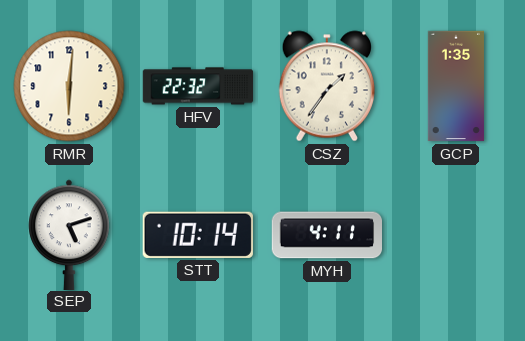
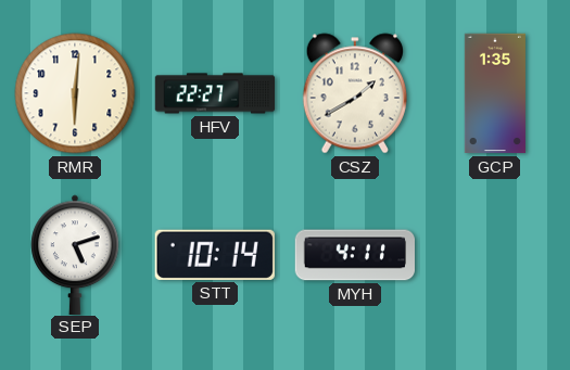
HFV: 22:32 -> 22:27
CSZ: 1:36 -> 1:40
